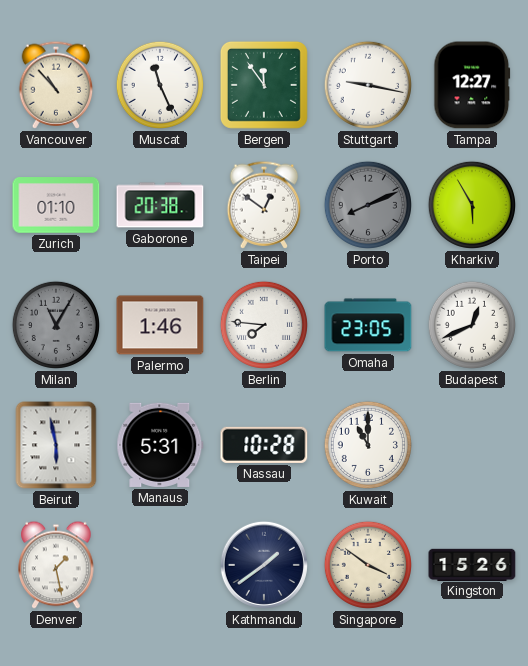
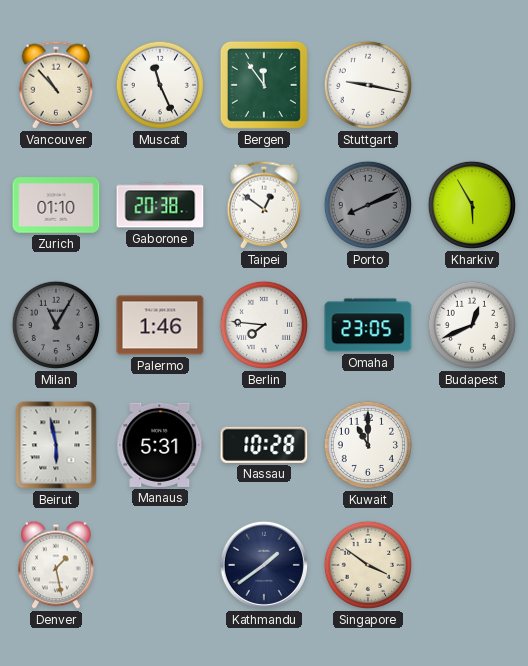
Tampa: 12:27 -> none
Kingston: 15:26 -> none
